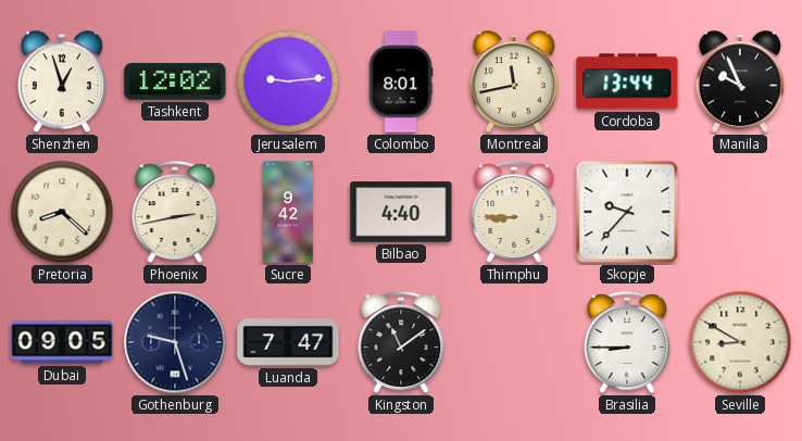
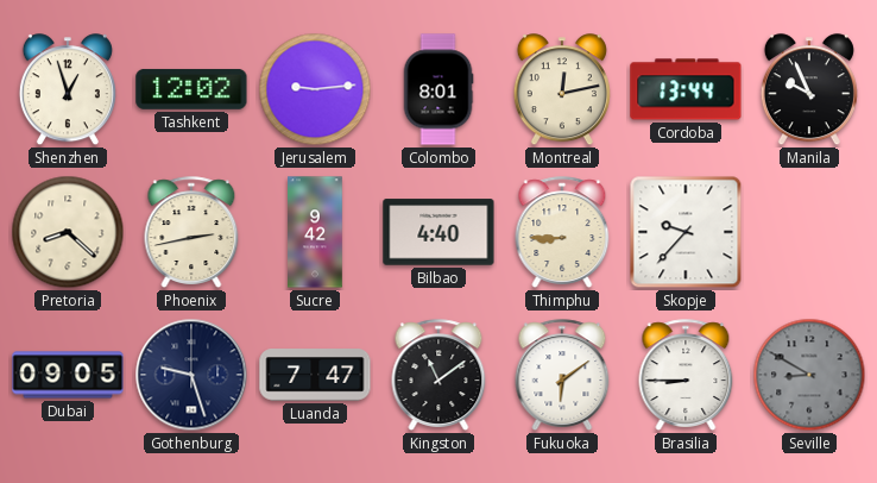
Montreal: 11:43 -> 12:13
Fukuoka: none -> 6:09
Seville dial: cream -> grey
